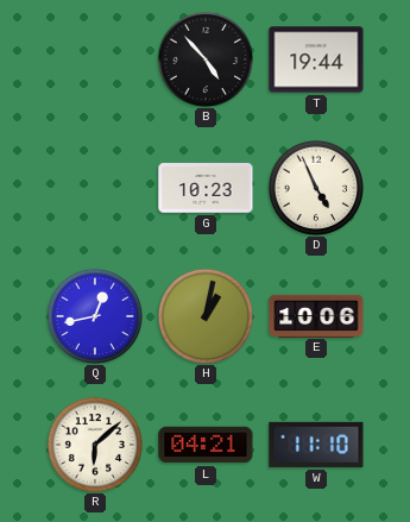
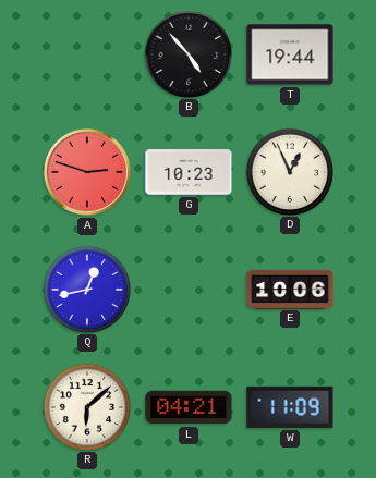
A: none -> 2:48
D: 4:56 -> 12:56
H: 1:02 -> none
W: 11:10 -> 11:09
